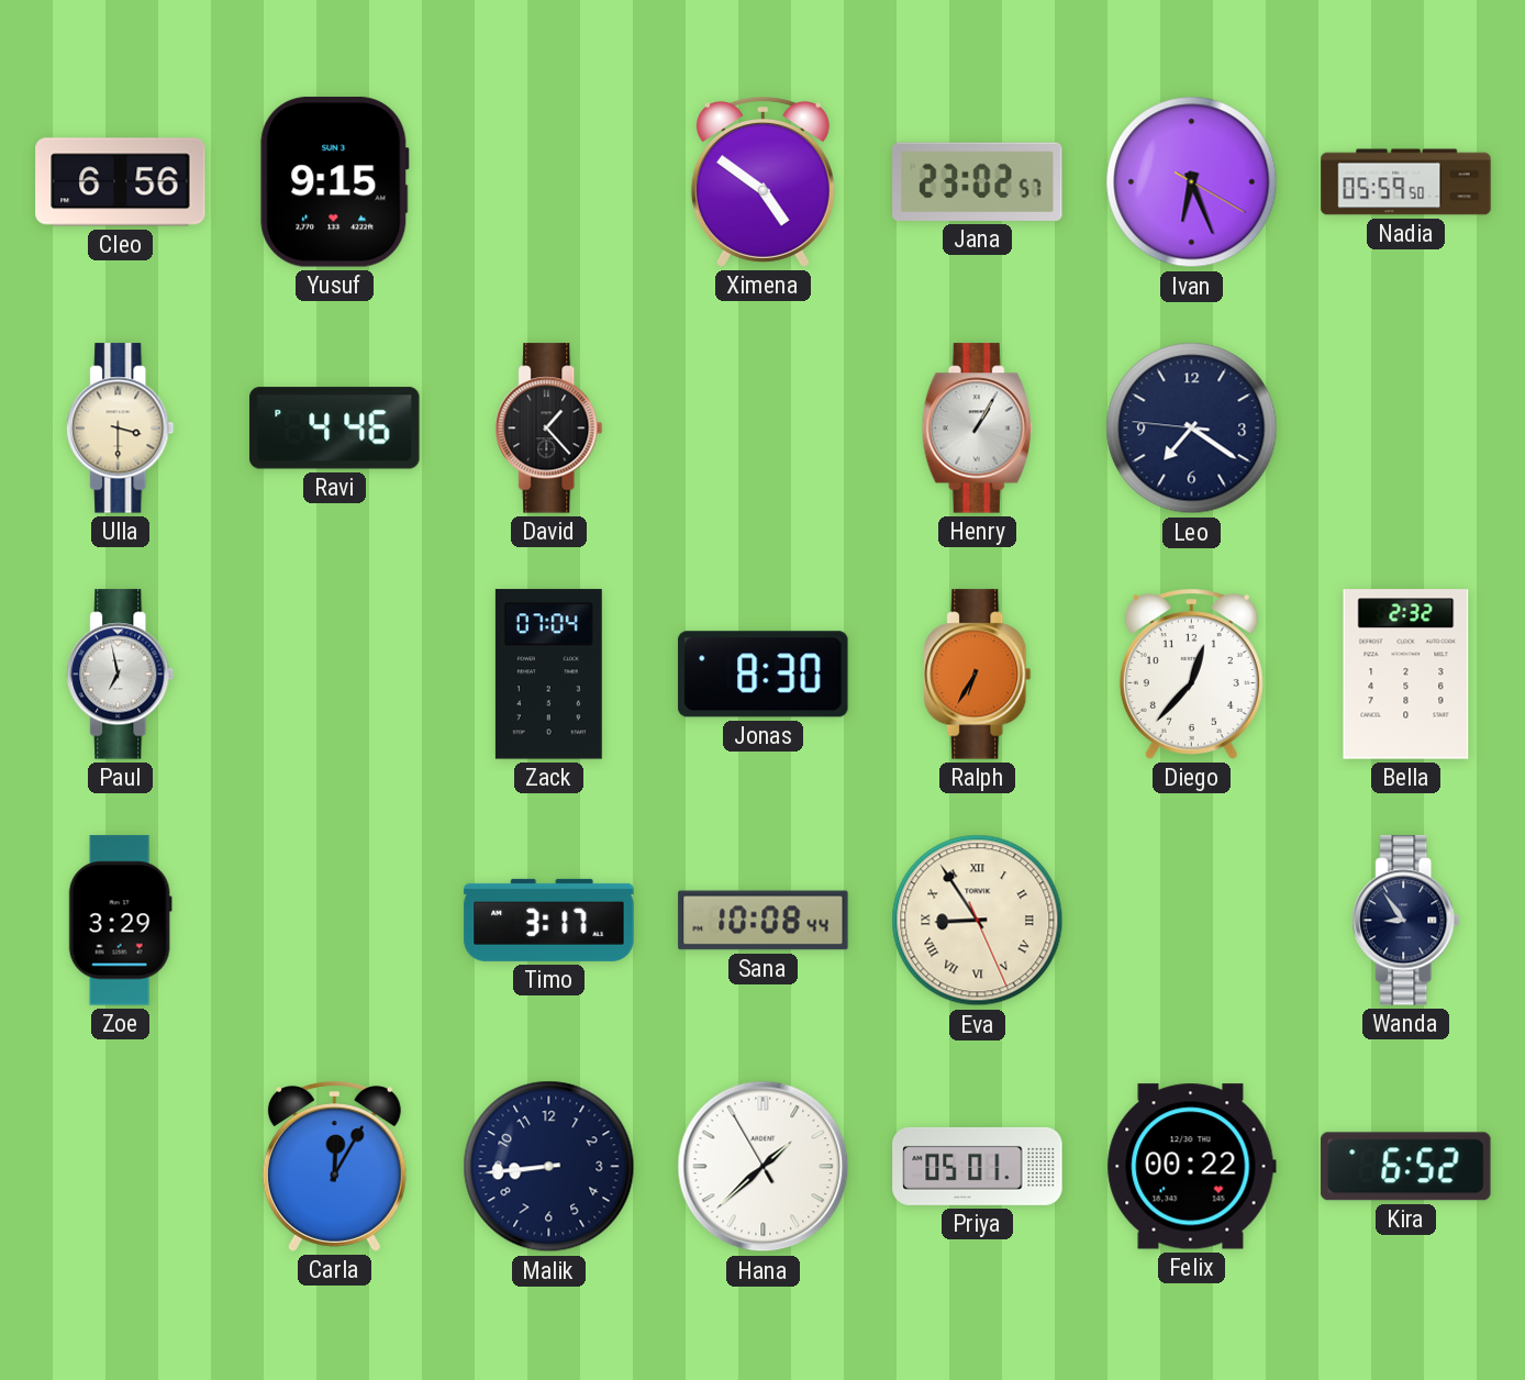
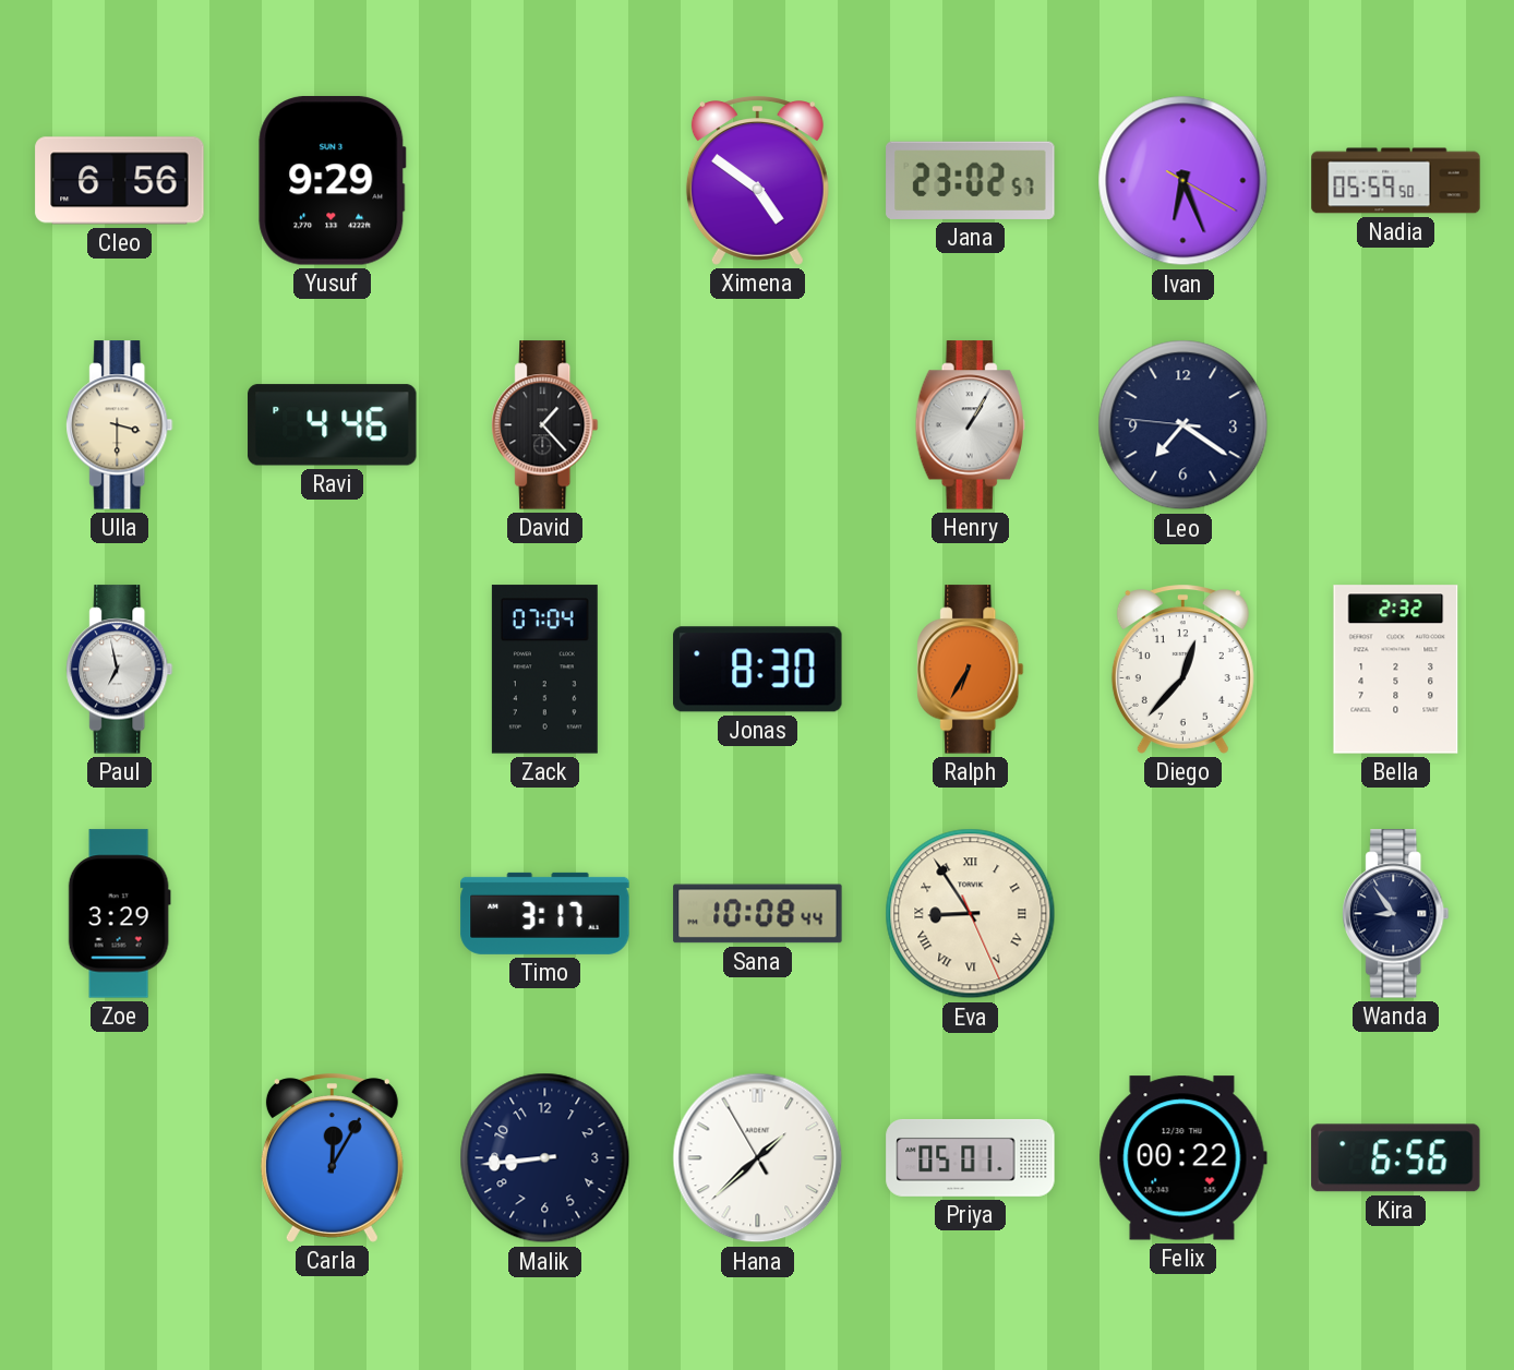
Yusuf: 9:15 -> 9:29
Kira: 6:52 -> 6:56
